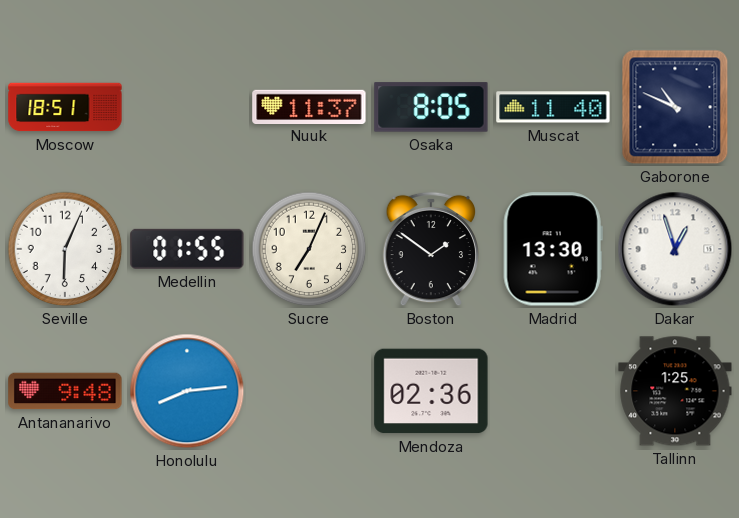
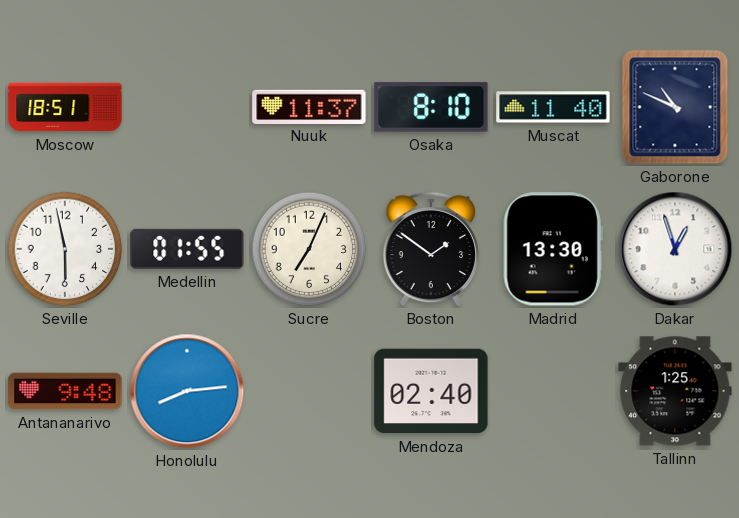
Osaka: 8:05 -> 8:10
Seville: 6:04 -> 5:58
Mendoza: 02:36 -> 02:40
